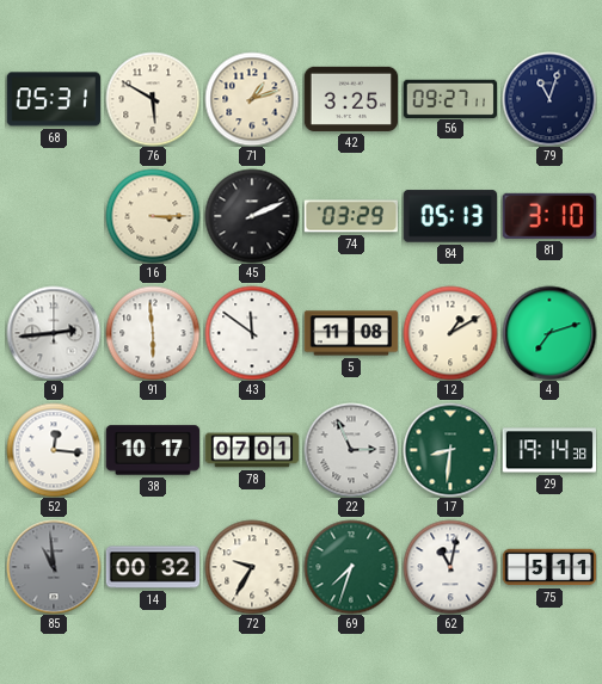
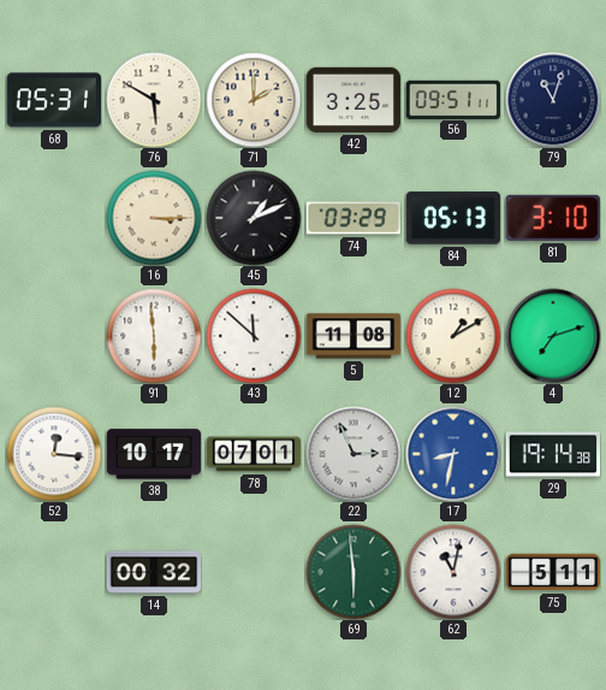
71: 1:12 -> 2:00
56: 09:27 -> 09:51
45: 2:11 -> 1:11
9: 2:44 -> none
43: 11:51 -> 11:52
17: 8:31 -> 8:32
17 dial: green -> blue
85: 10:59 -> none
72: 9:35 -> none
69: 7:33 -> 5:59
